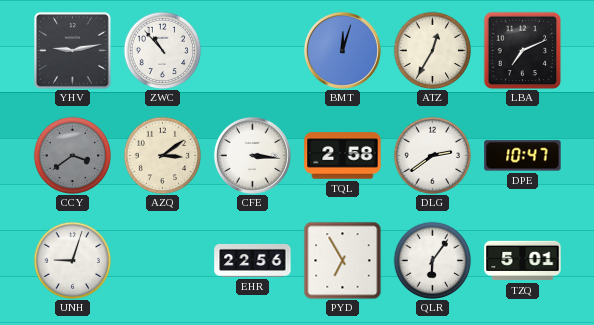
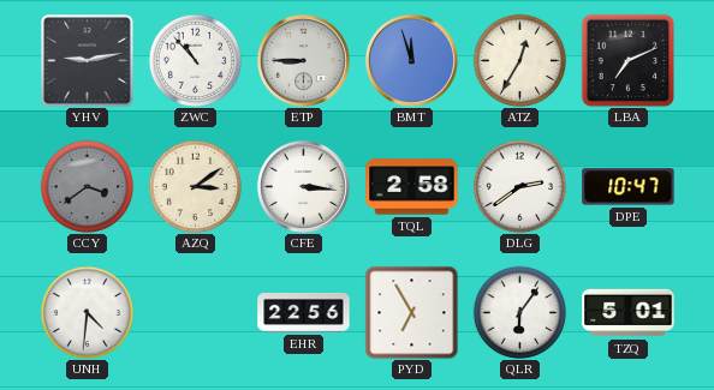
ETP: none -> 8:45
BMT: 12:03 -> 11:57
UNH: 9:03 -> 4:31
